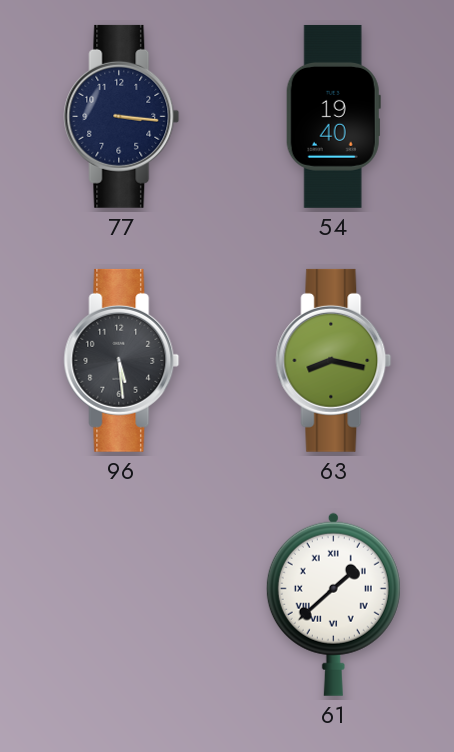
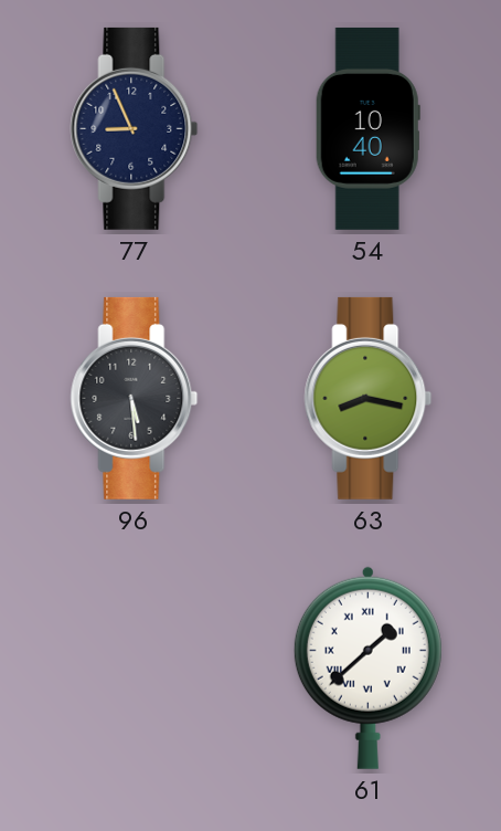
77: 3:16 -> 8:56
54: 19:40 -> 10:40
